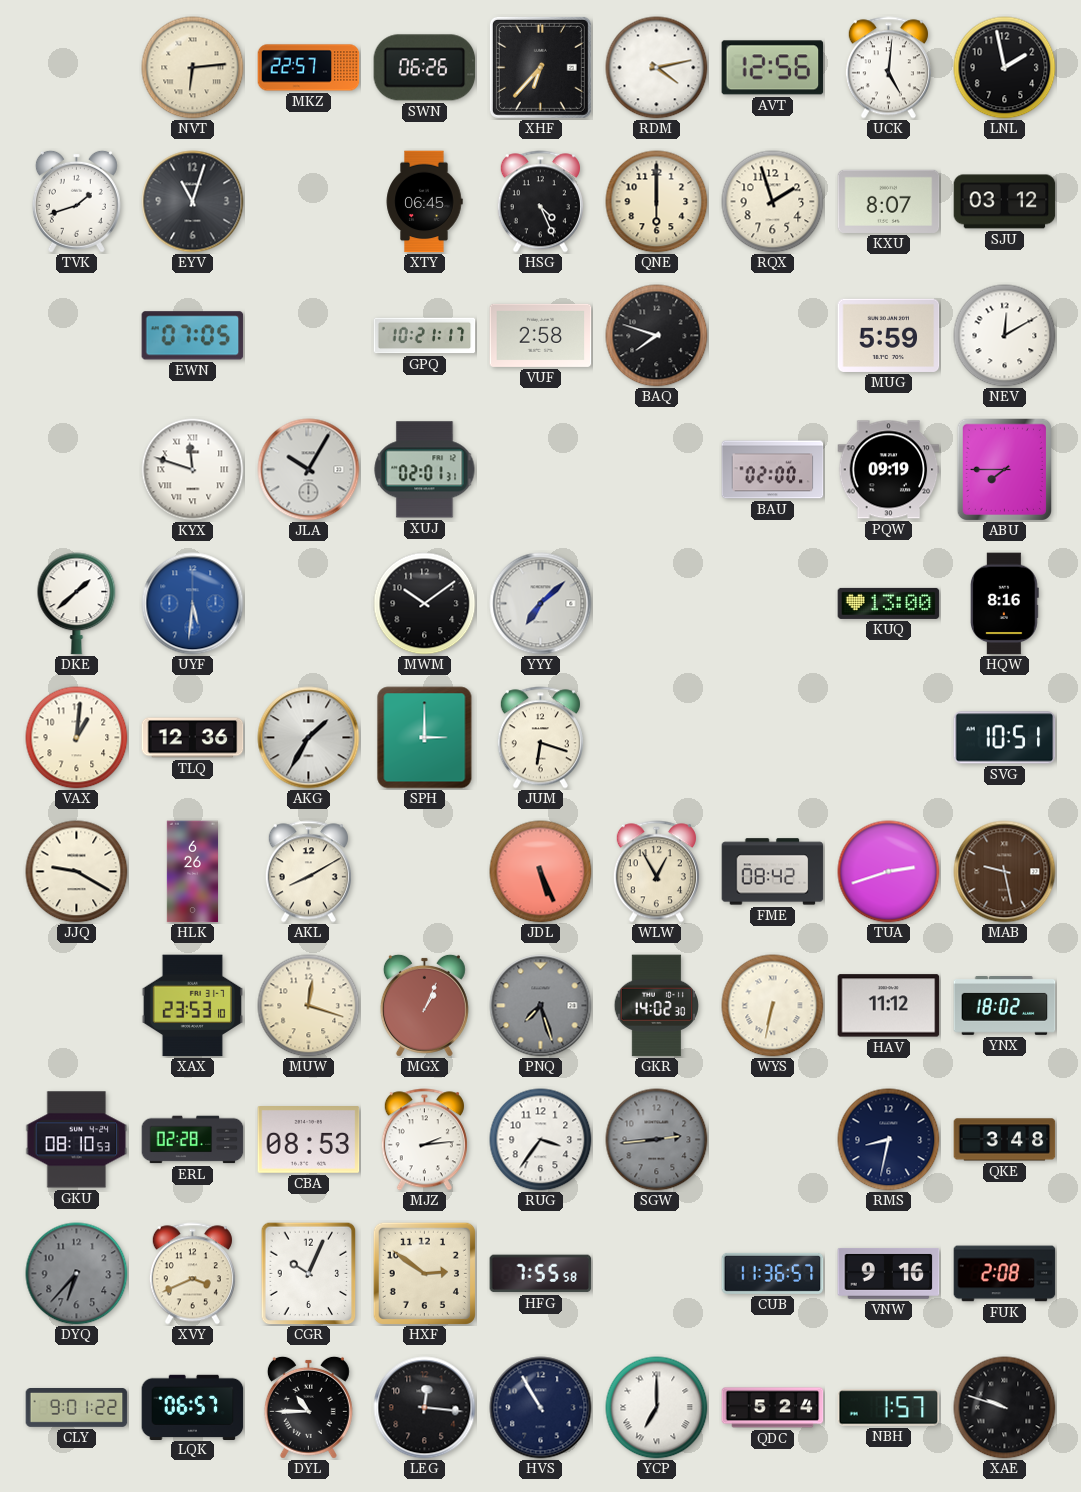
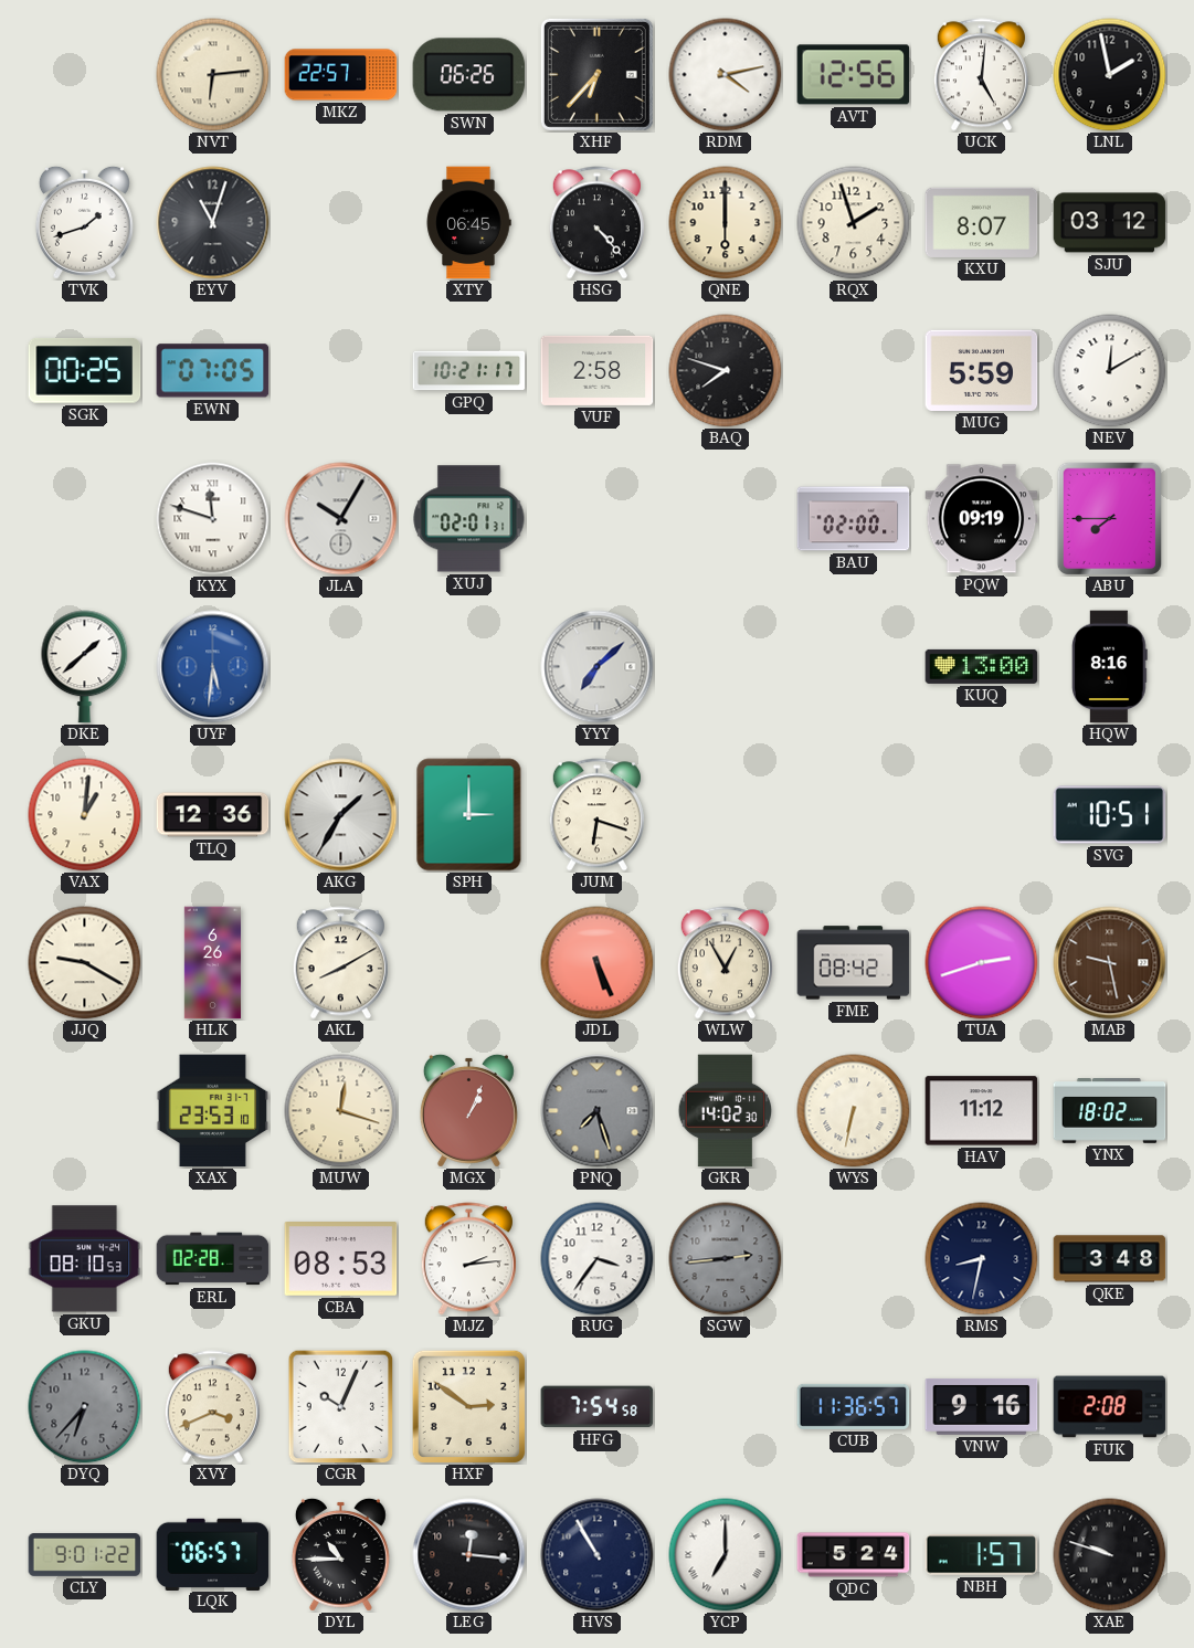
HSG: 4:26 -> 4:23
SGK: none -> 00:25
MWM: 10:09 -> none
HFG: 7:55 -> 7:54
